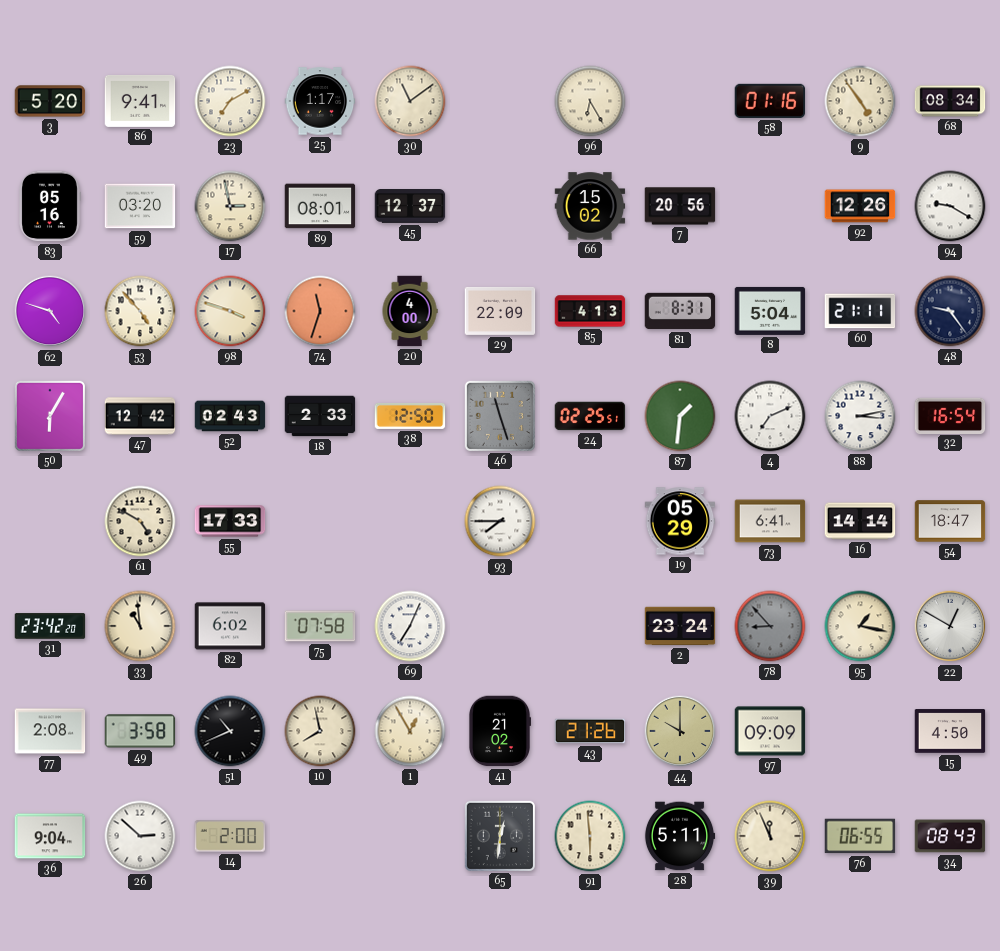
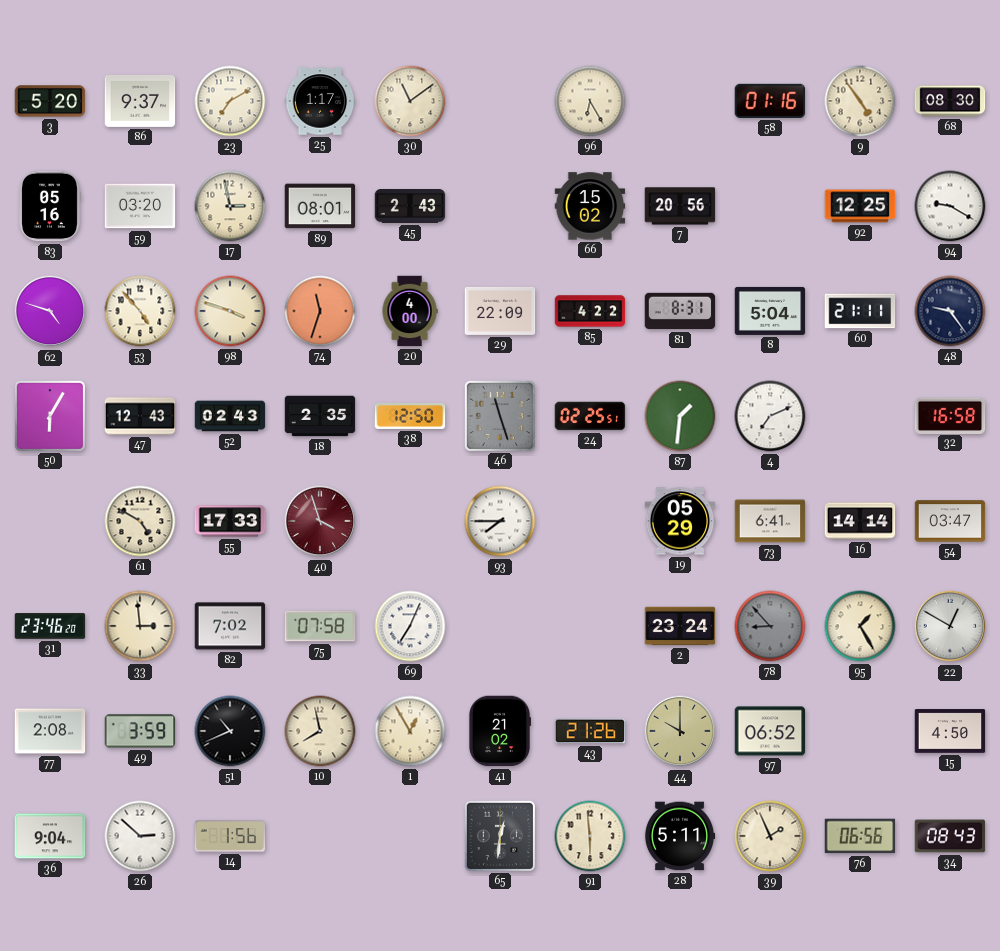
86: 9:41 -> 9:37
68: 08:34 -> 08:30
45: 12:37 -> 2:43
92: 12:26 -> 12:25
85: 4:13 -> 4:22
47: 12:42 -> 12:43
18: 2:33 -> 2:35
88: 3:13 -> none
32: 16:54 -> 16:58
40: none -> 3:57
54: 18:47 -> 03:47
31: 23:42 -> 23:46
33: 10:59 -> 2:59
82: 6:02 -> 7:02
95: 1:17 -> 1:25
49: 3:58 -> 3:59
97: 09:09 -> 06:52
14: 2:00 -> 1:56
39: 11:56 -> 1:56
76: 06:55 -> 06:56
